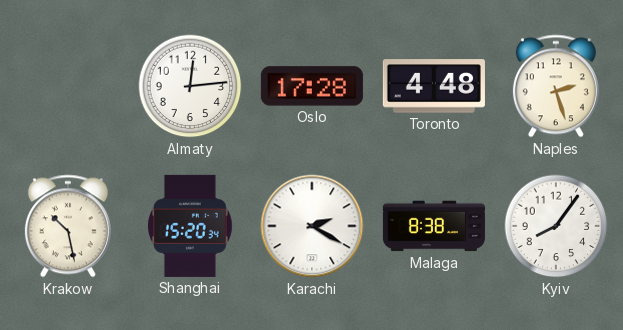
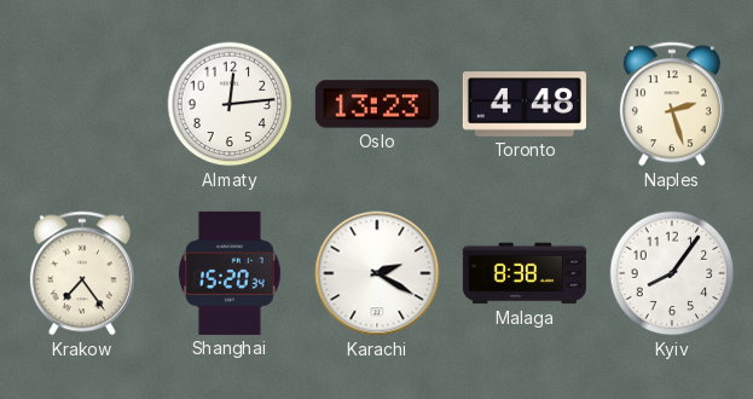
Oslo: 17:28 -> 13:23
Krakow: 10:28 -> 7:24
